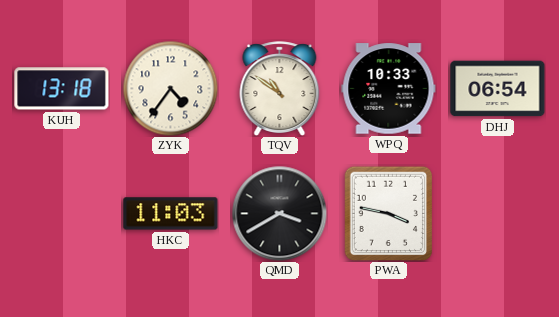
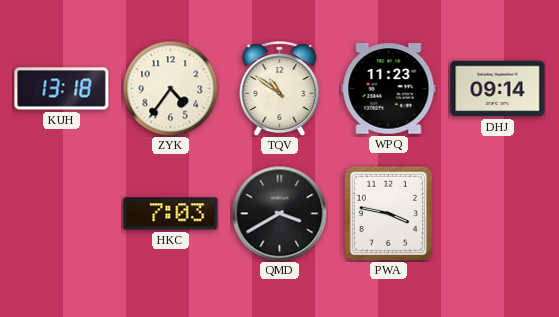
WPQ: 10:33 -> 11:23
DHJ: 06:54 -> 09:14
HKC: 11:03 -> 7:03
